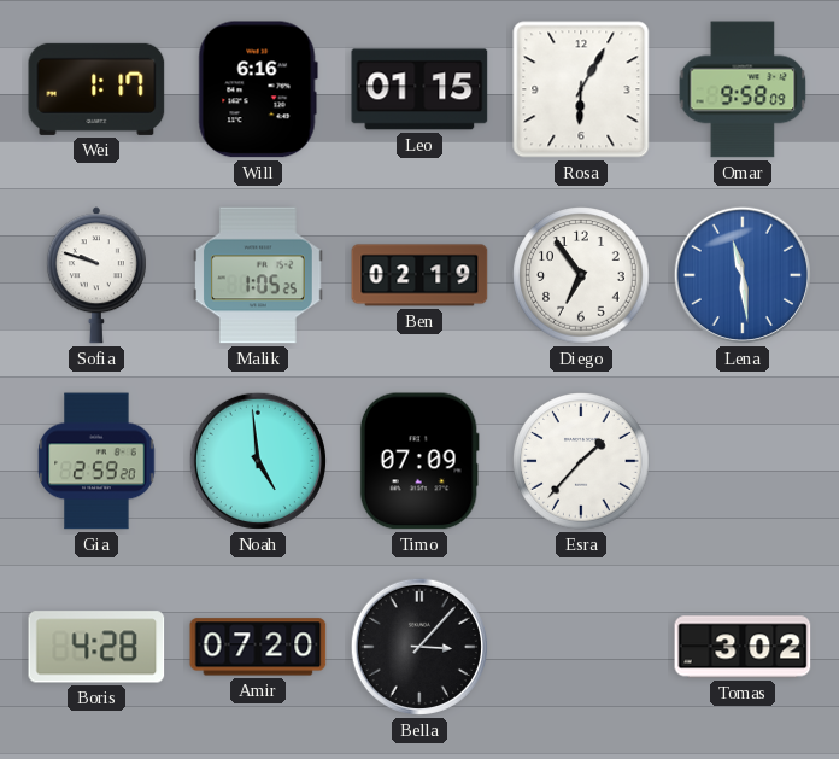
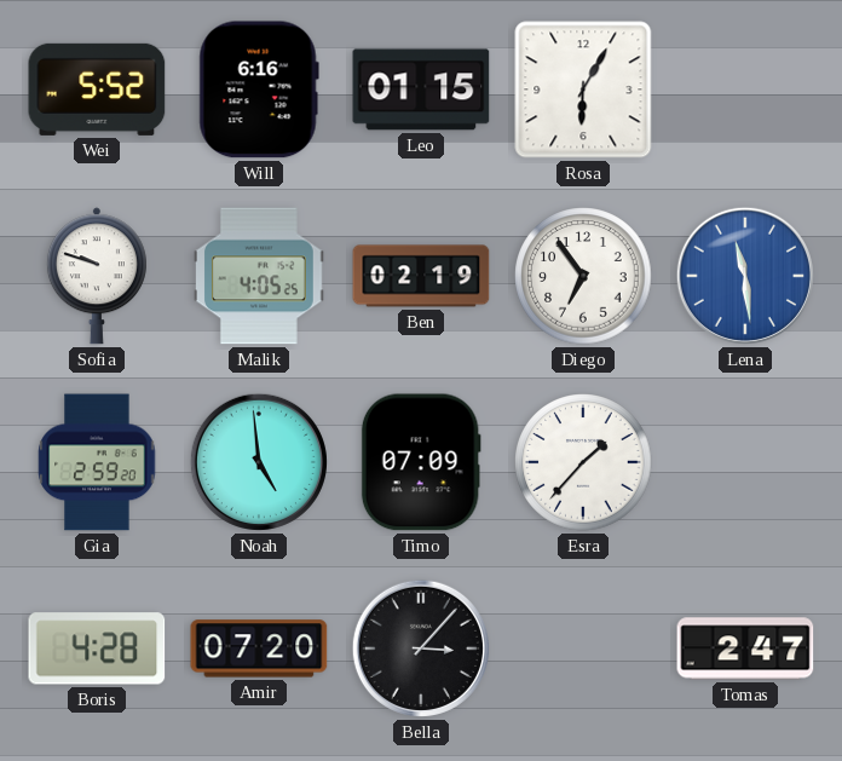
Wei: 1:17 -> 5:52
Omar: 9:58 -> none
Malik: 1:05 -> 4:05
Tomas: 3:02 -> 2:47
